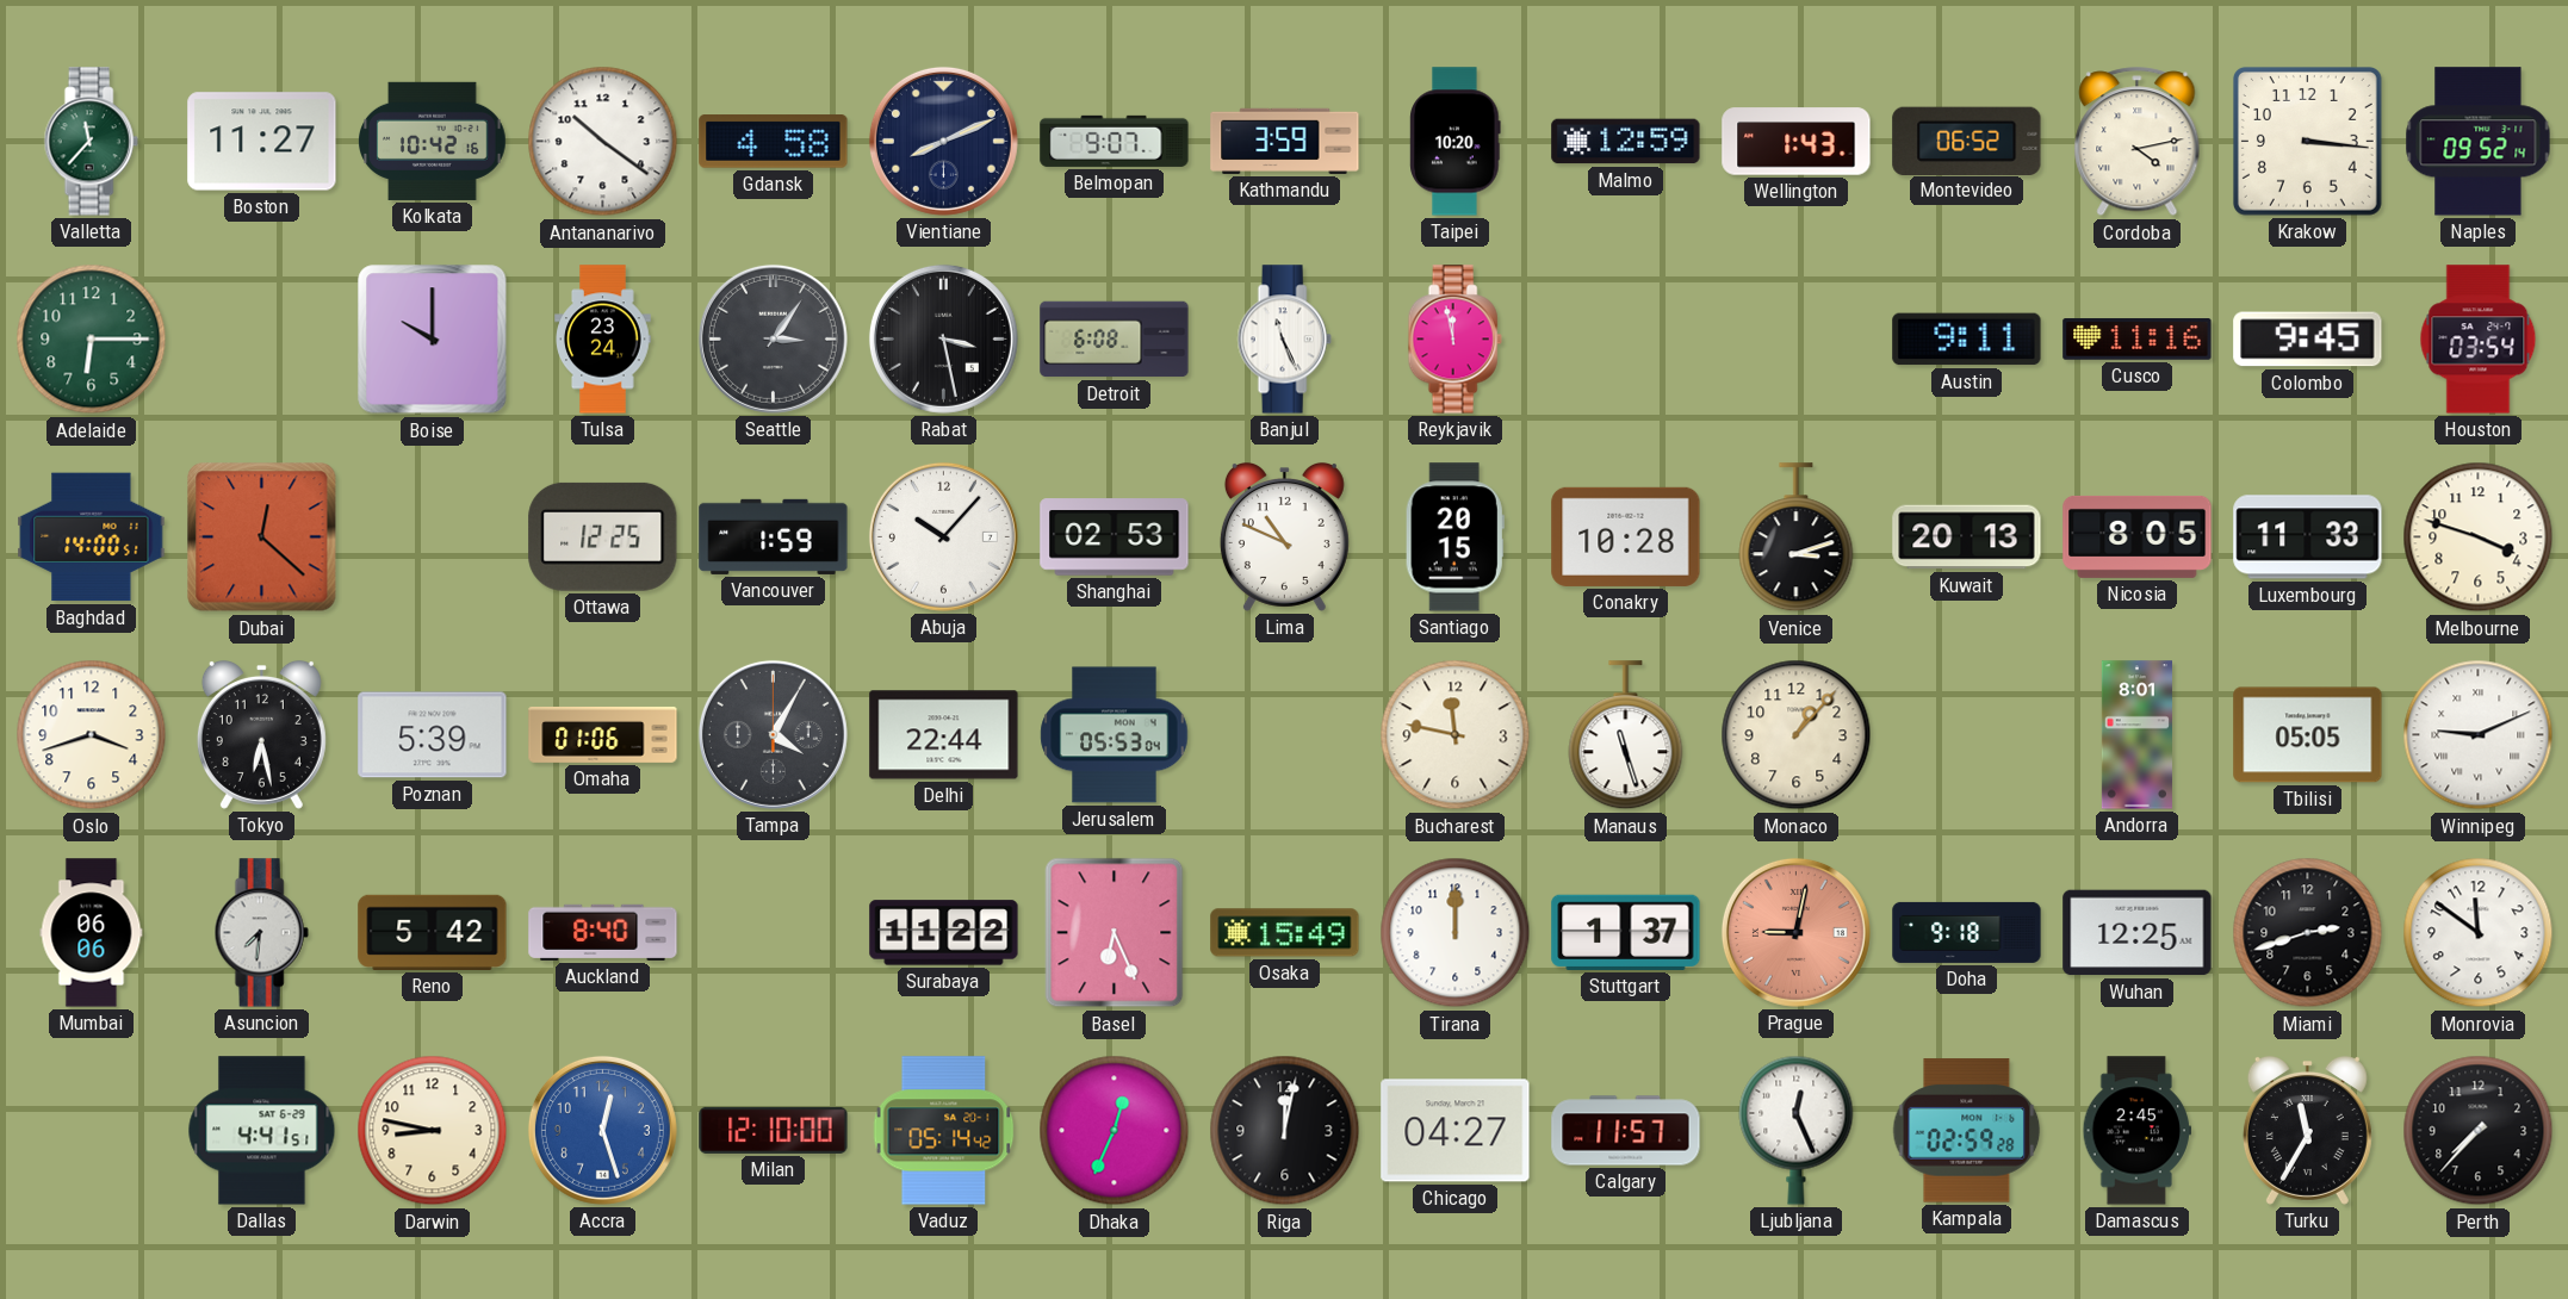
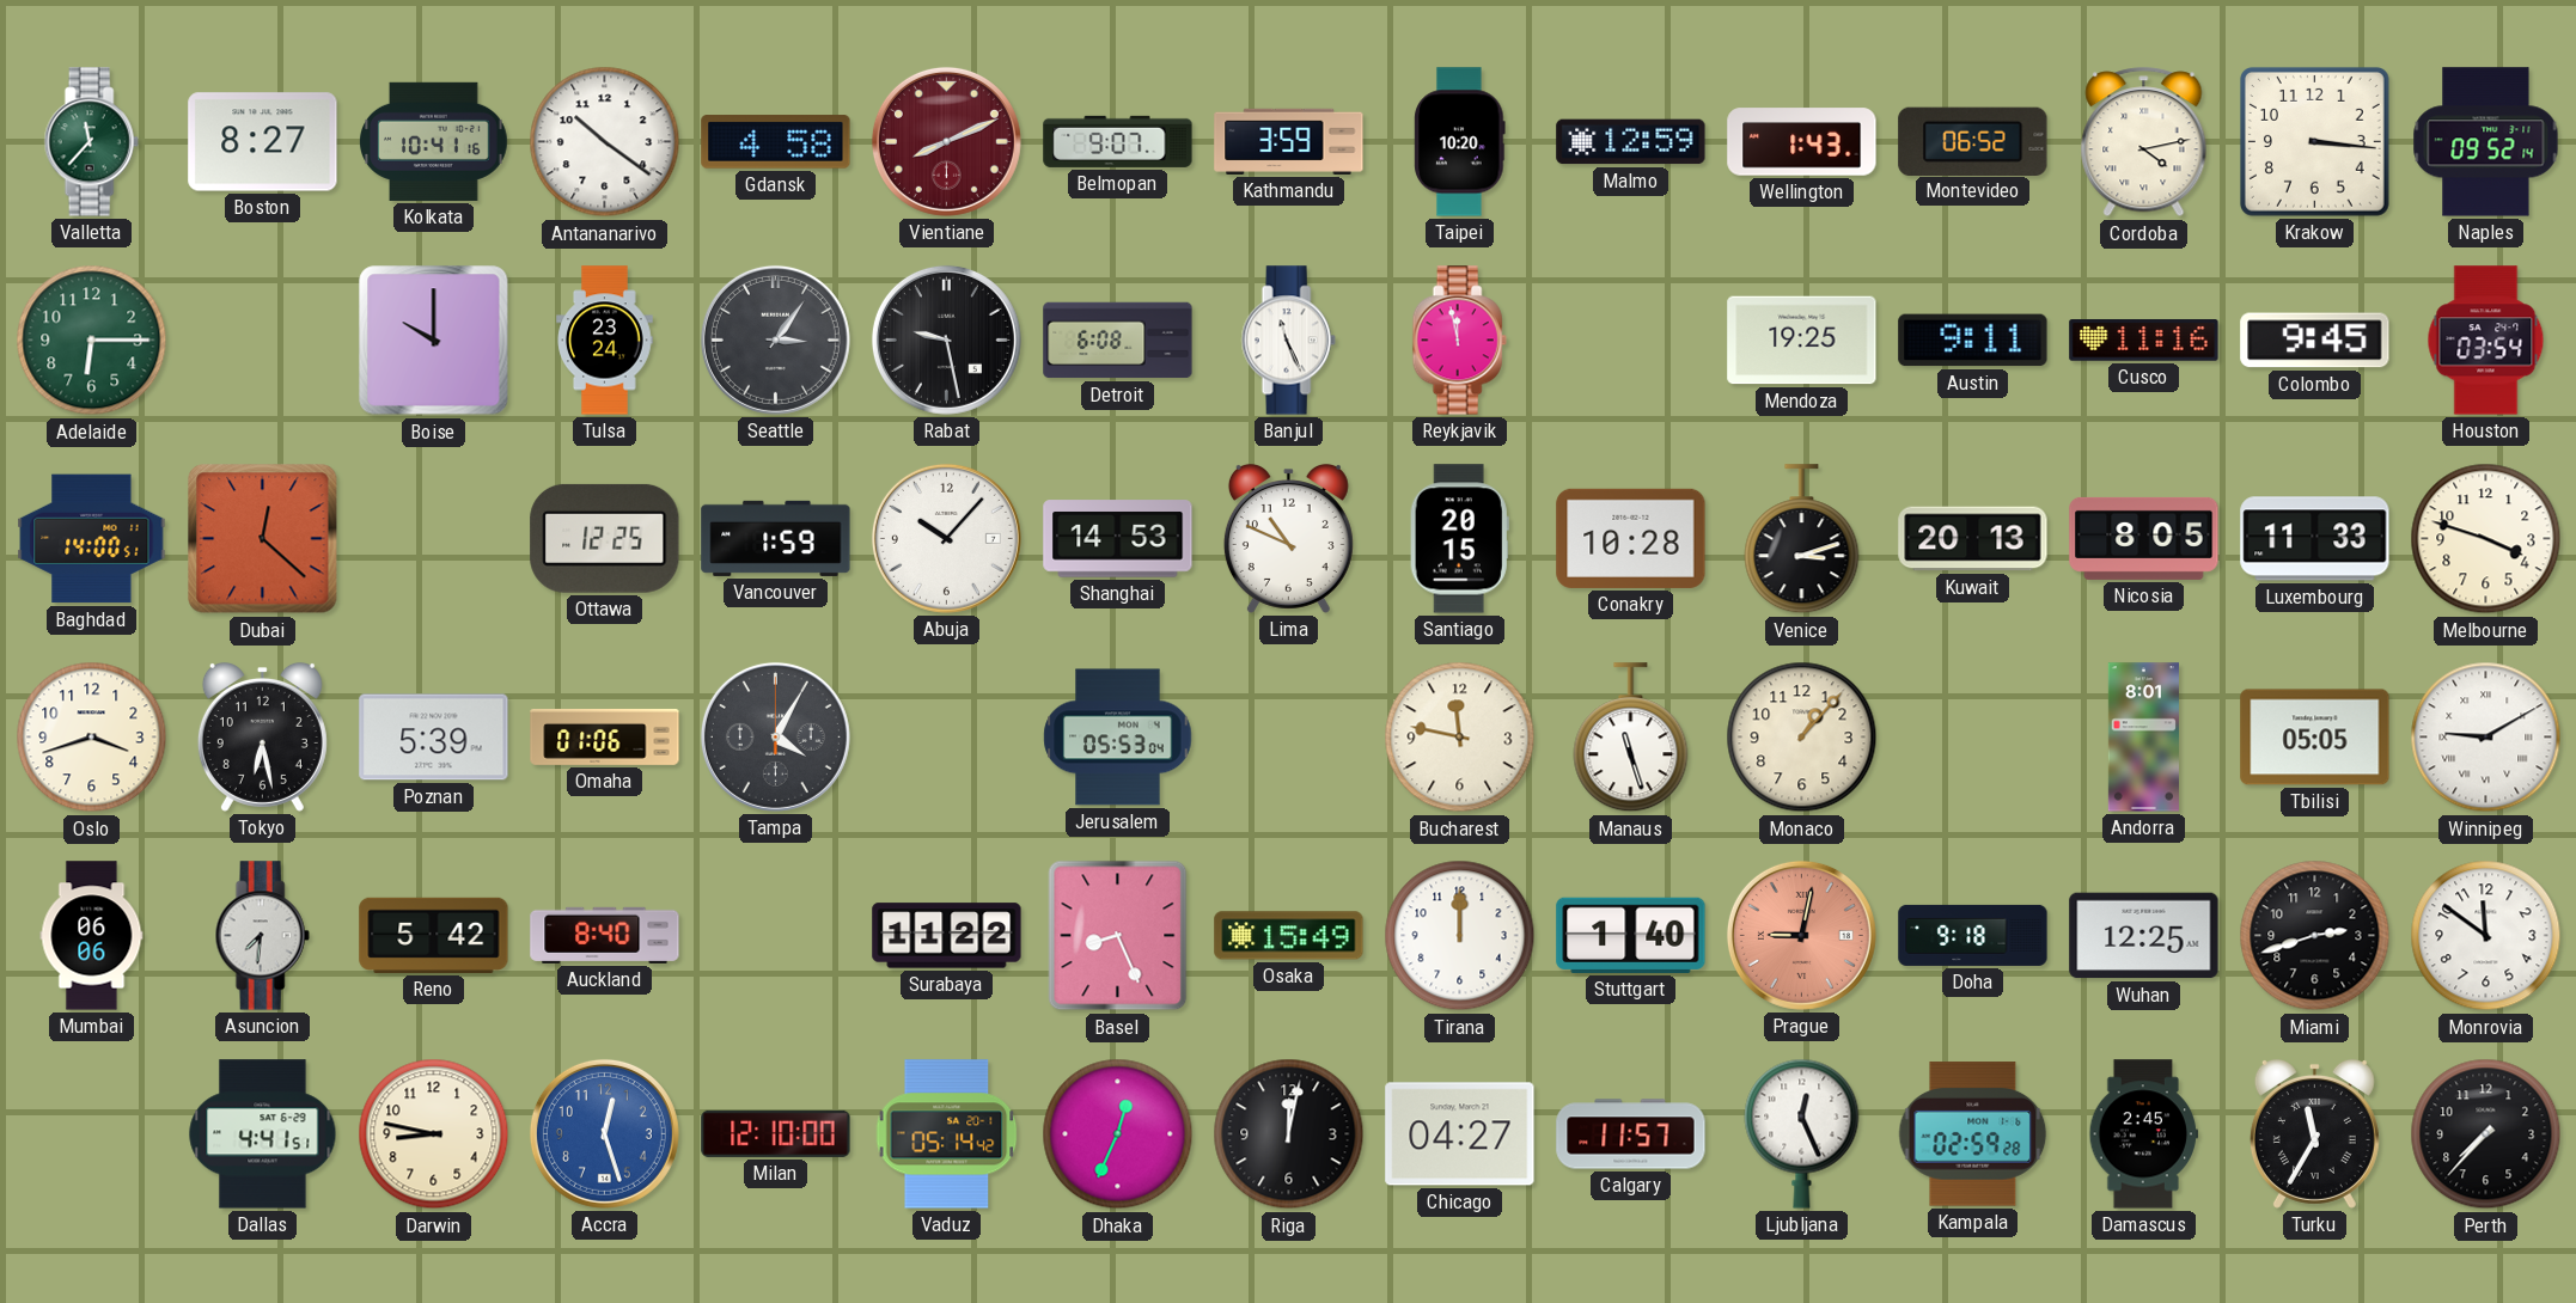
Boston: 11:27 -> 8:27
Kolkata: 10:42 -> 10:41
Vientiane dial: navy -> burgundy
Rabat: 3:28 -> 9:28
Mendoza: none -> 19:25
Shanghai: 02:53 -> 14:53
Delhi: 22:44 -> none
Winnipeg: 9:11 -> 9:10
Basel: 6:26 -> 8:26
Stuttgart: 1:37 -> 1:40
